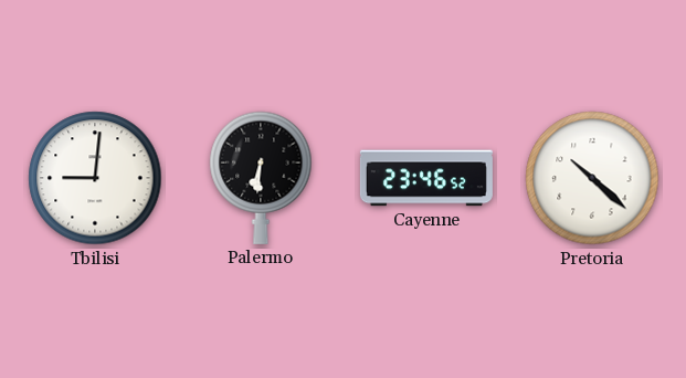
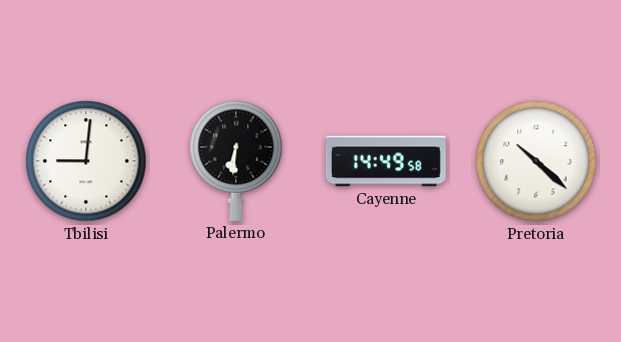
Cayenne: 23:46 -> 14:49
